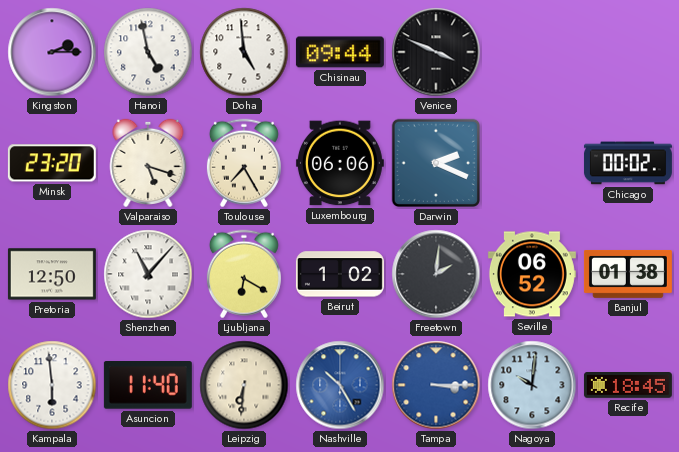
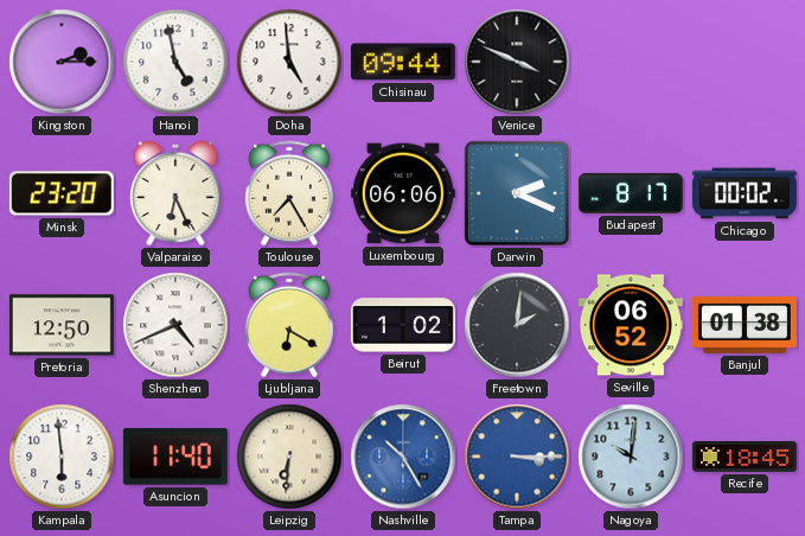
Valparaiso: 5:18 -> 6:26
Budapest: none -> 8:17
Shenzhen: 11:07 -> 4:41
